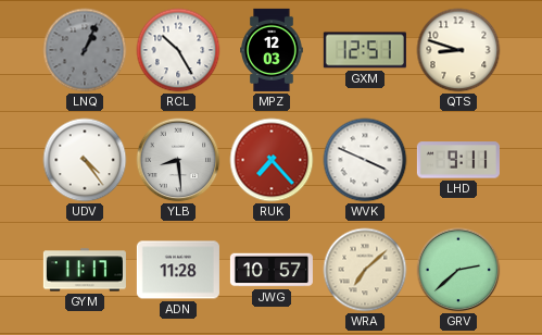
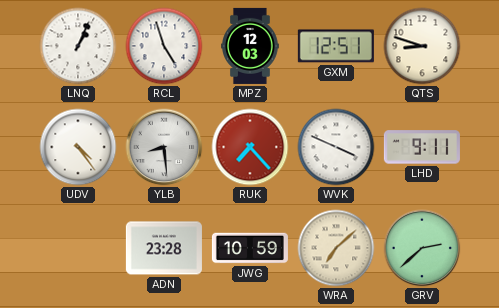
LNQ dial: grey -> white
RCL: 10:25 -> 4:57
GYM: 11:17 -> none
ADN: 11:28 -> 23:28
JWG: 10:57 -> 10:59
